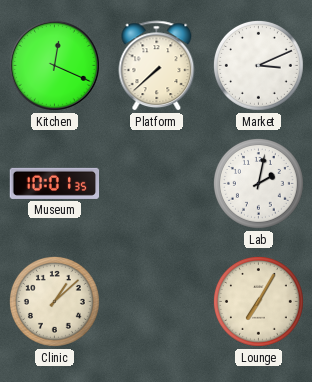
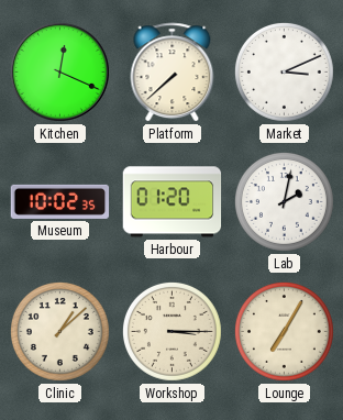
Museum: 10:01 -> 10:02
Harbour: none -> 01:20
Workshop: none -> 3:15
